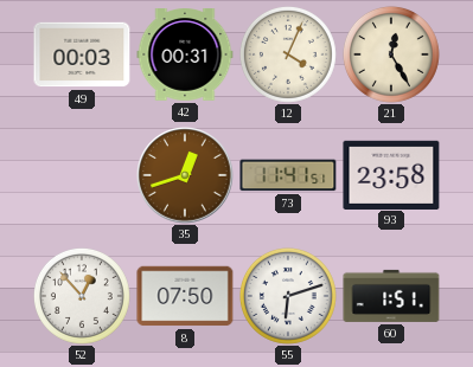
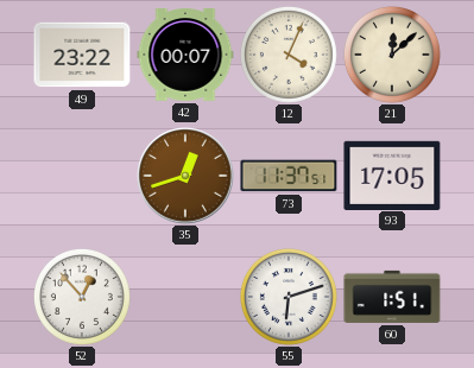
49: 00:03 -> 23:22
42: 00:31 -> 00:07
21: 12:25 -> 12:08
73: 11:41 -> 11:37
93: 23:58 -> 17:05
8: 07:50 -> none
